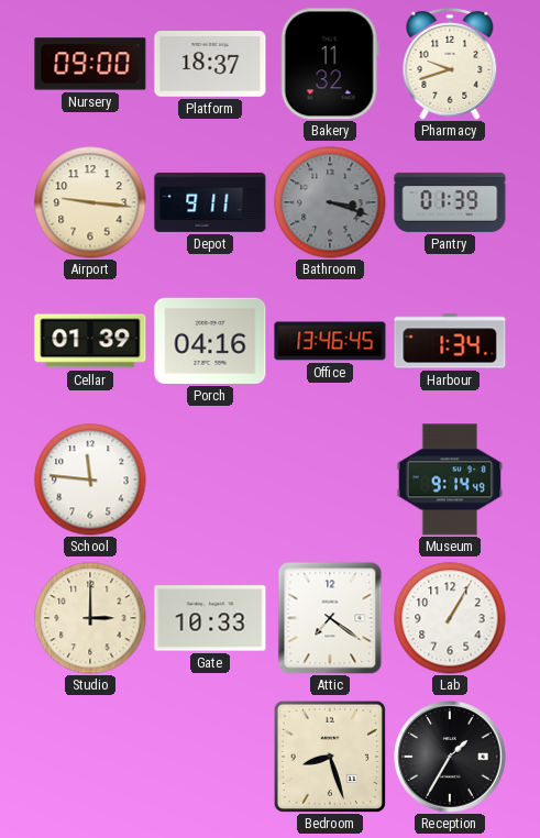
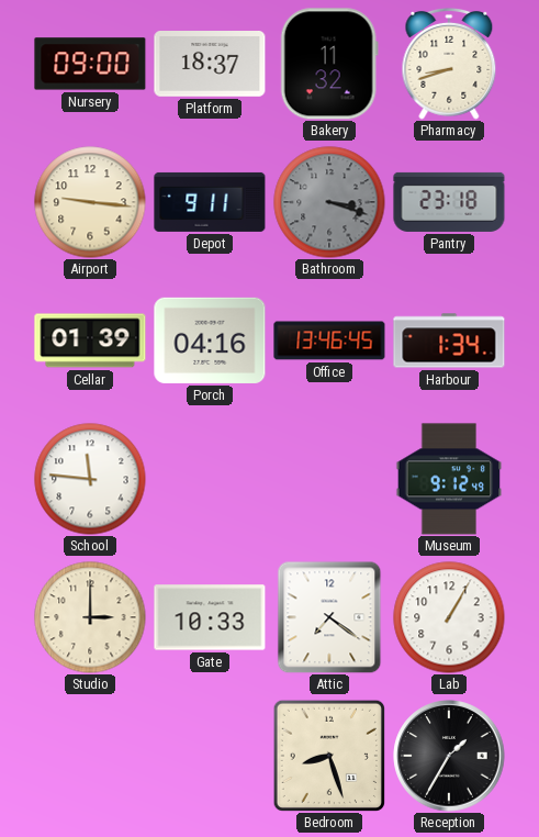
Pharmacy: 9:42 -> 8:42
Pantry: 01:39 -> 23:18
Museum: 9:14 -> 9:12
